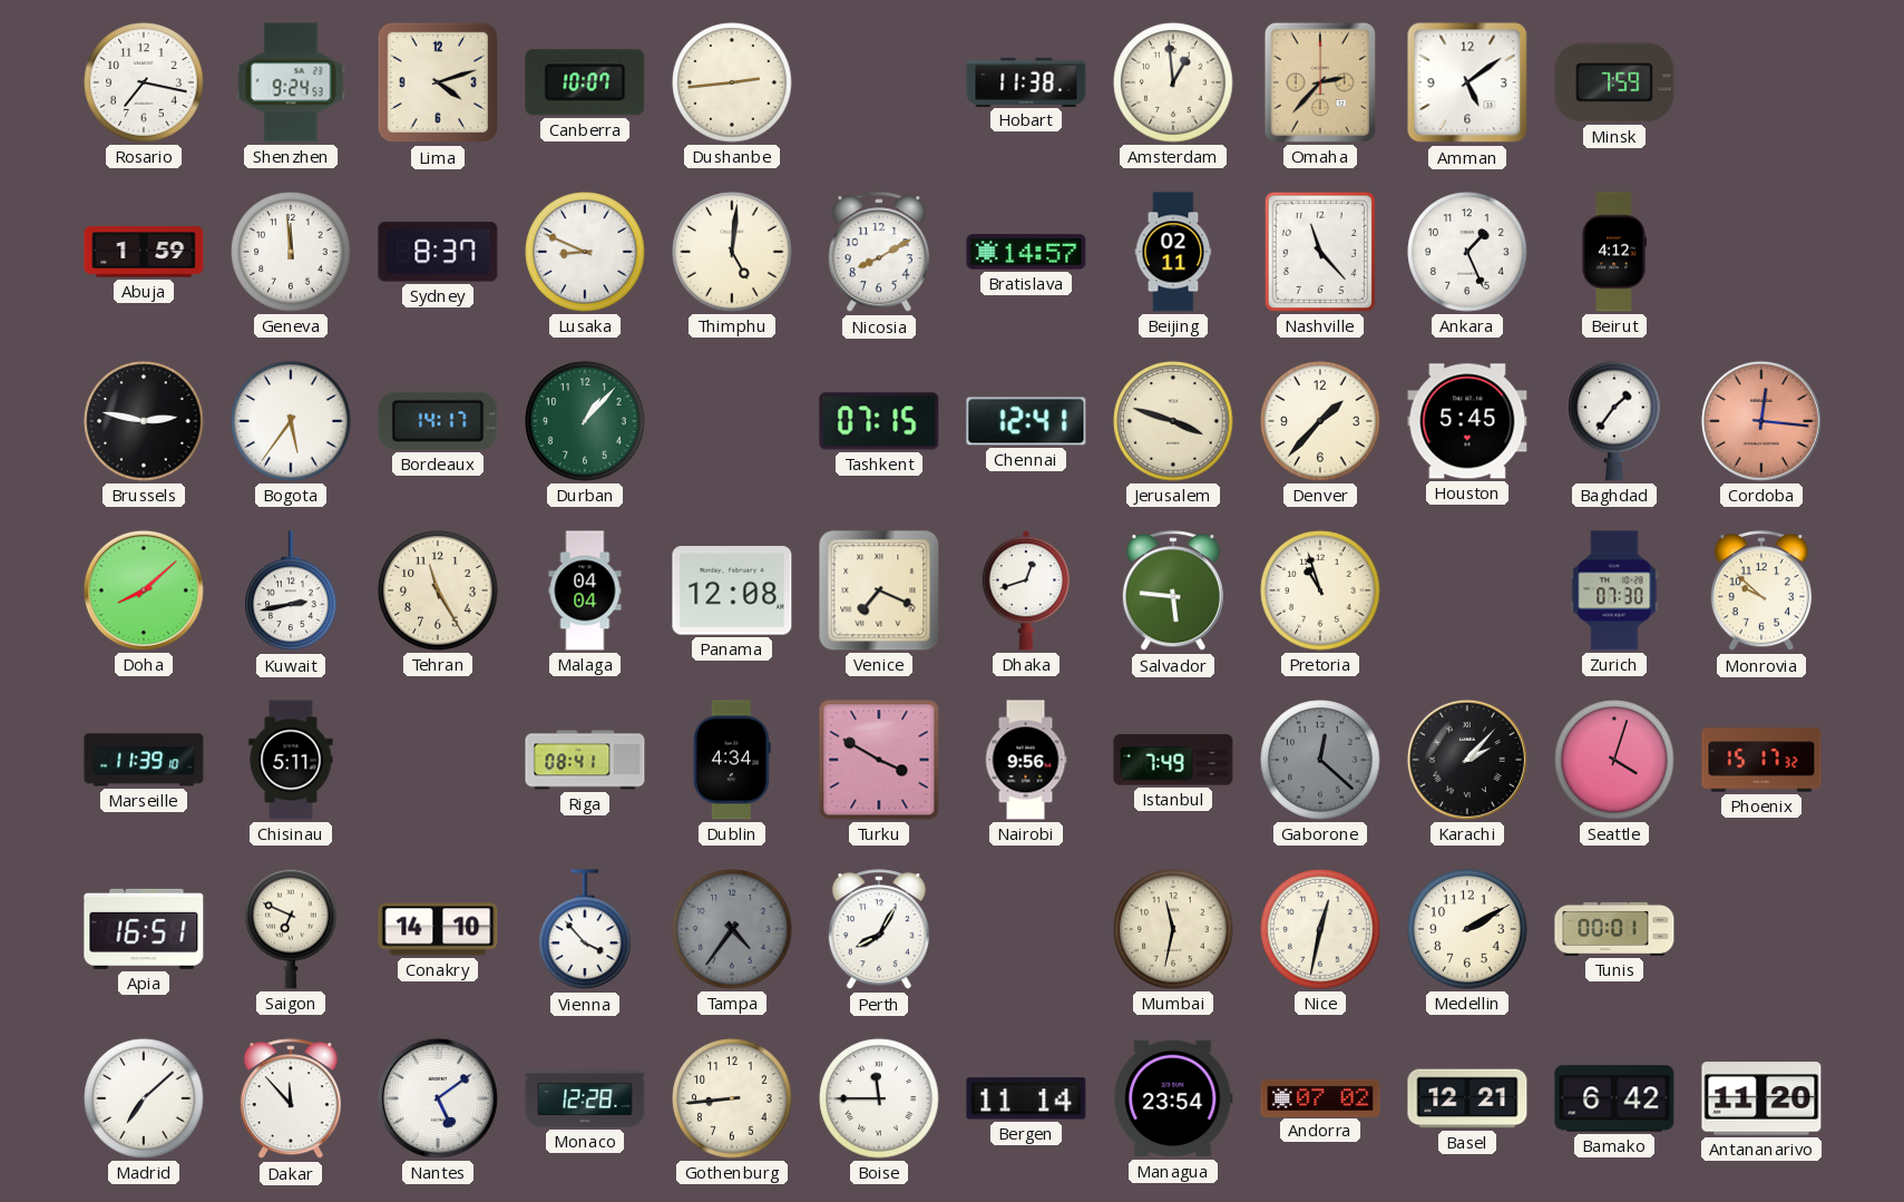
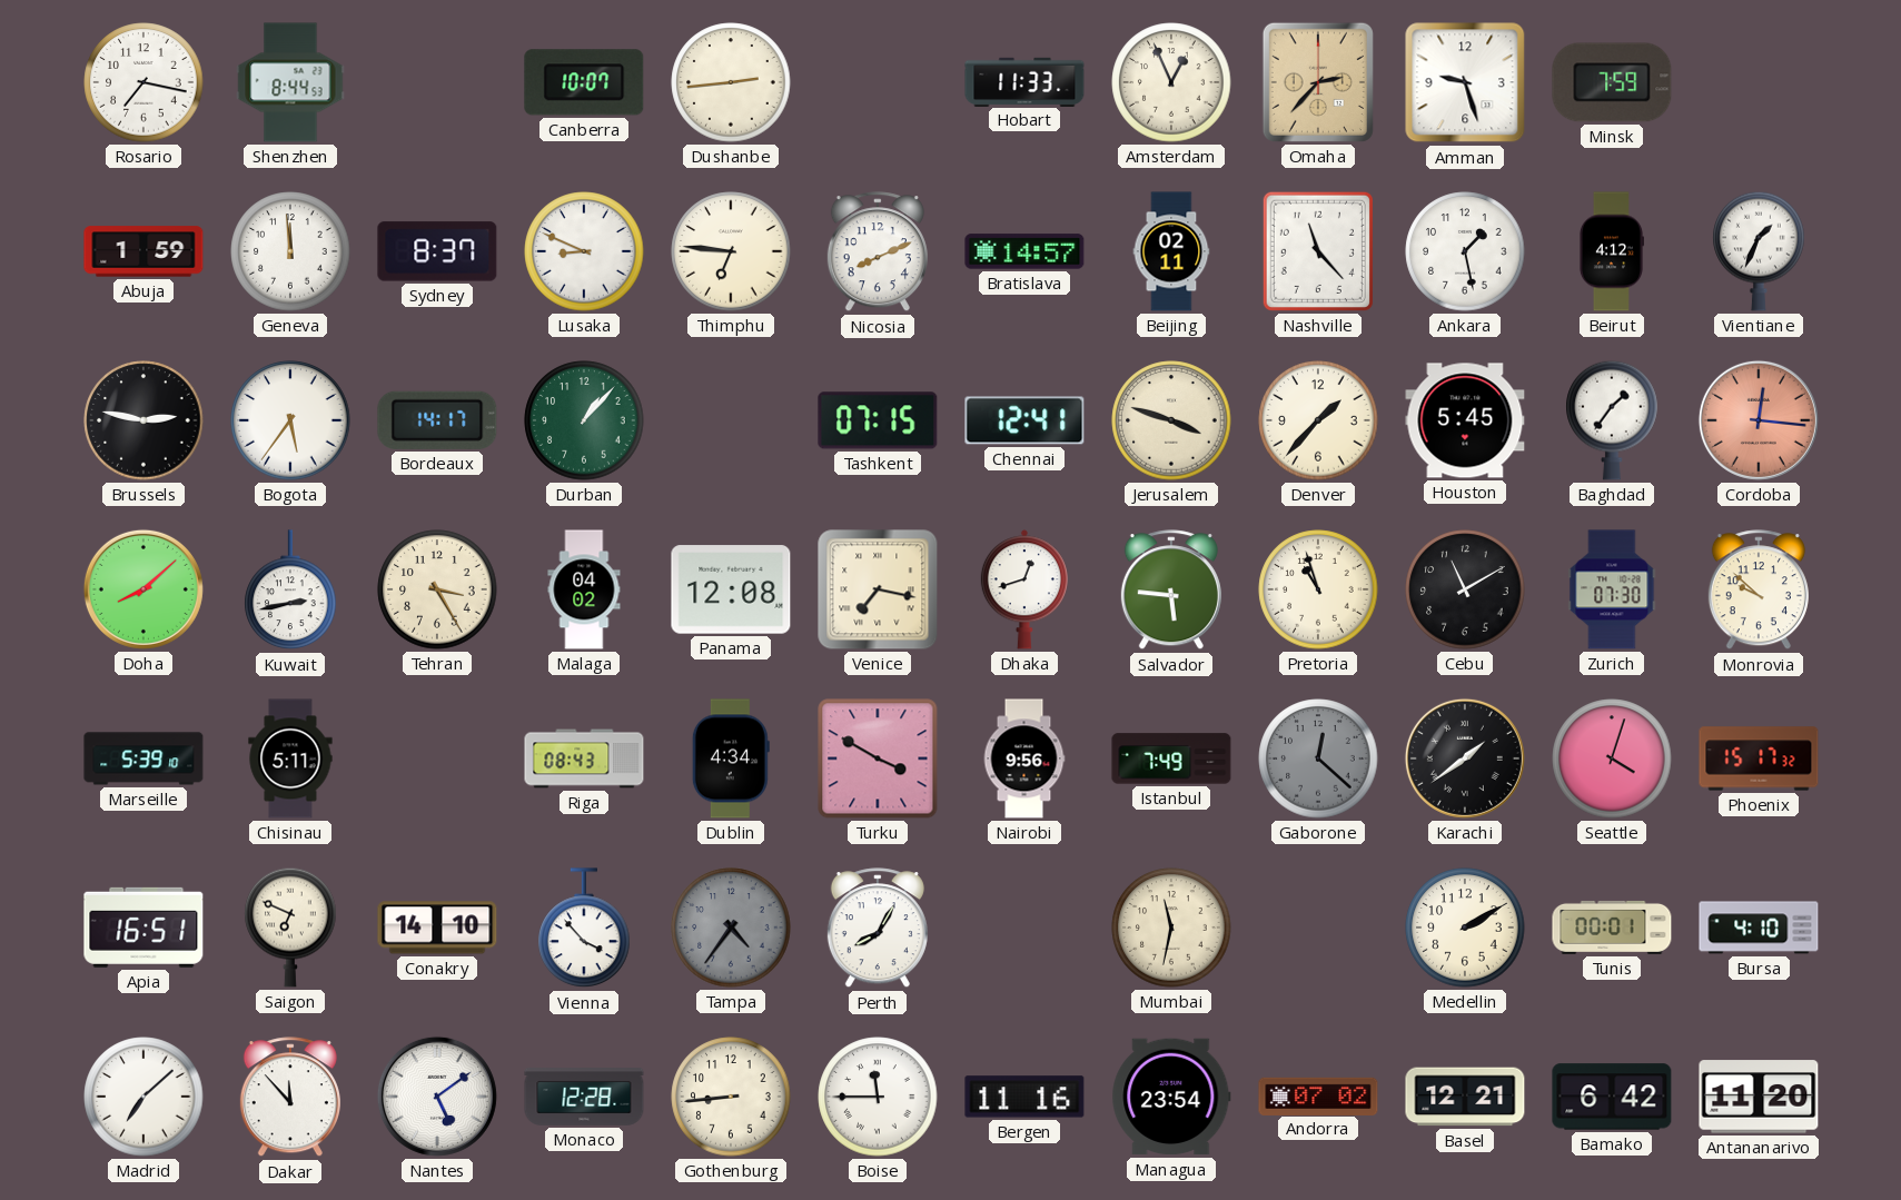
Shenzhen: 9:24 -> 8:44
Lima: 4:12 -> none
Hobart: 11:38 -> 11:33
Amsterdam: 12:59 -> 12:56
Amman: 5:09 -> 9:27
Thimphu: 5:01 -> 6:46
Nicosia: 8:10 -> 8:11
Ankara: 1:26 -> 1:28
Vientiane: none -> 1:34
Tehran: 11:25 -> 3:25
Malaga: 04:04 -> 04:02
Venice: 7:19 -> 7:17
Cebu: none -> 11:10
Marseille: 11:39 -> 5:39
Riga: 08:41 -> 08:43
Karachi: 2:07 -> 1:39
Nice: 12:32 -> none
Bursa: none -> 4:10
Bergen: 11:14 -> 11:16
